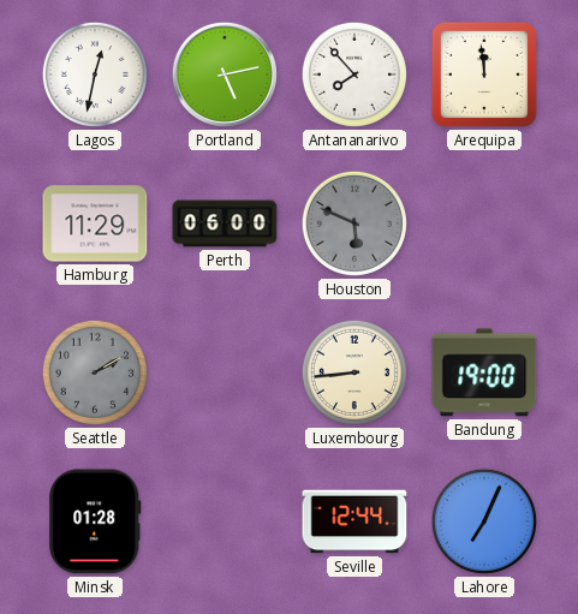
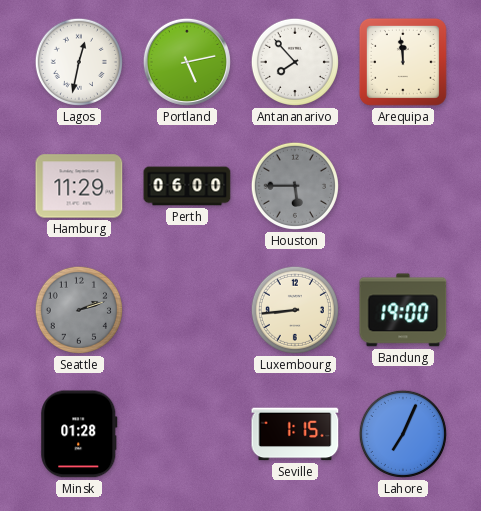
Houston: 5:49 -> 5:45
Seattle: 2:10 -> 2:12
Seville: 12:44 -> 1:15
